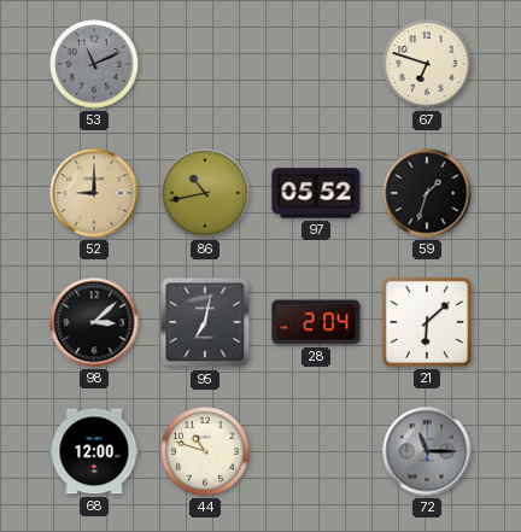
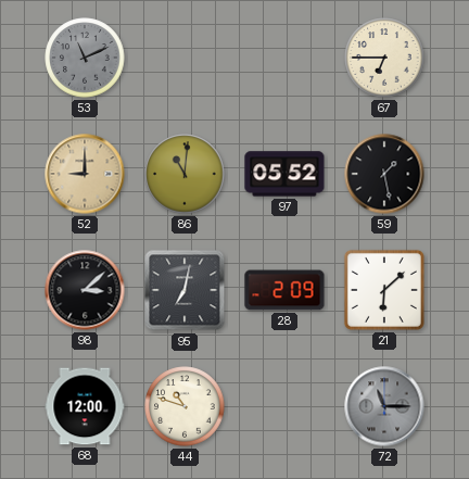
67: 6:48 -> 6:45
86: 10:43 -> 11:01
59: 1:33 -> 1:28
28: 2:04 -> 2:09
